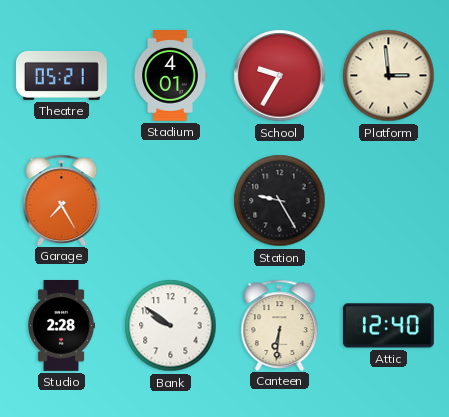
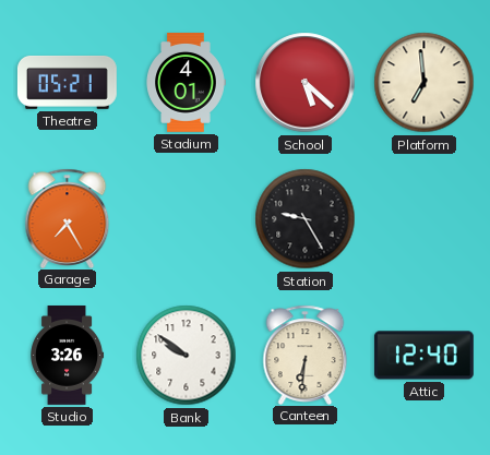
School: 9:35 -> 5:22
Platform: 2:59 -> 6:59
Studio: 2:28 -> 3:26
